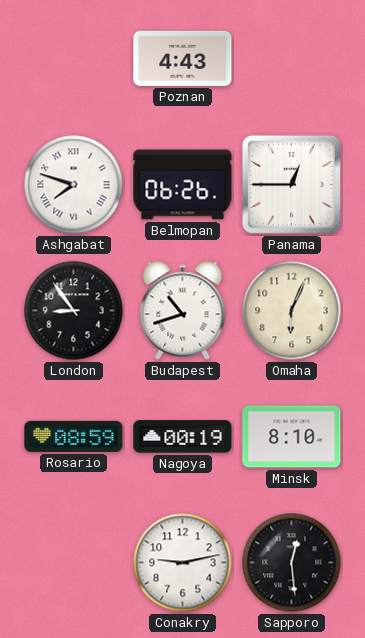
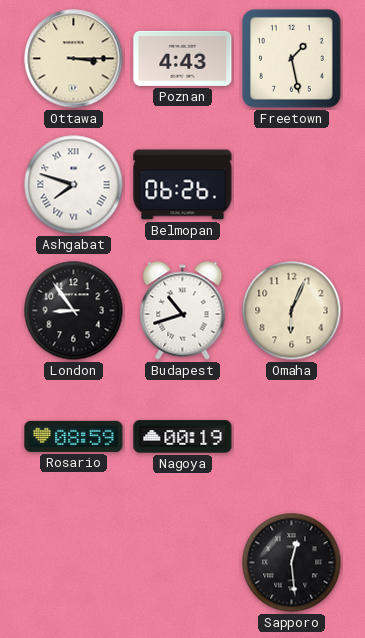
Ottawa: none -> 3:15
Freetown: none -> 1:28
Panama: 12:45 -> none
Minsk: 8:10 -> none
Conakry: 9:13 -> none
